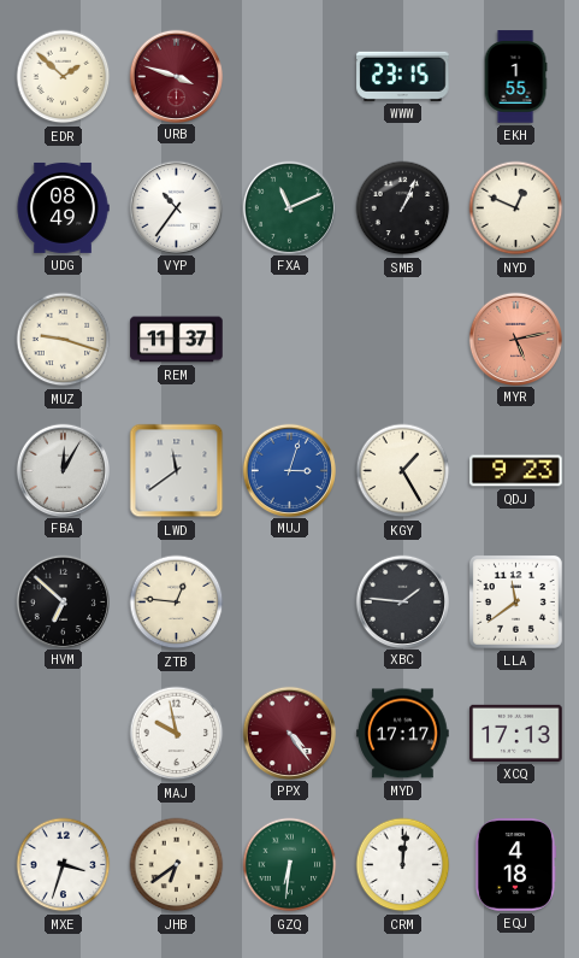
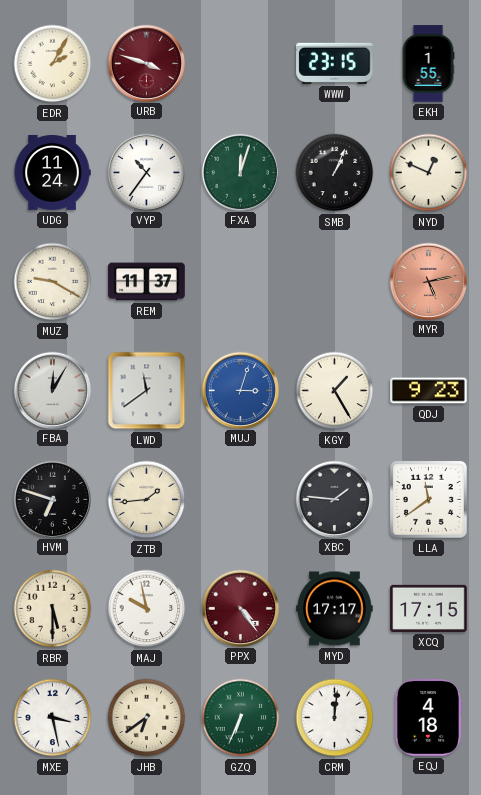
EDR: 1:52 -> 2:05
UDG: 08:49 -> 11:24
FXA: 11:11 -> 12:03
MUZ: 9:18 -> 9:20
HVM: 6:52 -> 6:48
ZTB: 12:46 -> 1:44
RBR: none -> 5:30
XCQ: 17:13 -> 17:15
MXE: 3:33 -> 3:28
GZQ: 6:31 -> 6:34
